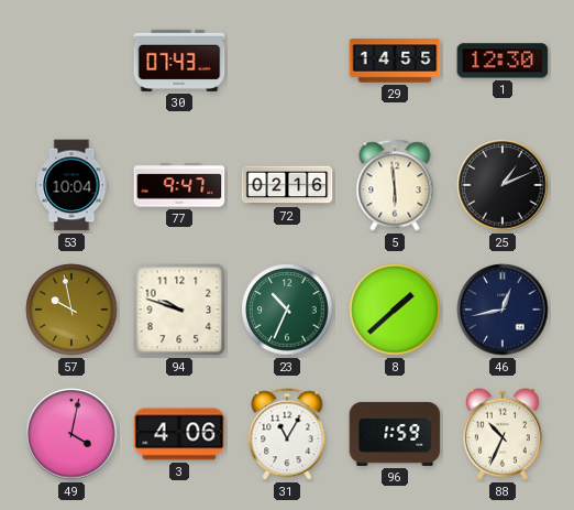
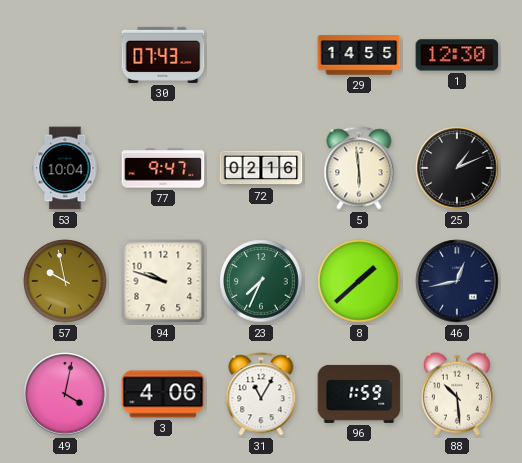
23: 10:34 -> 7:34
88: 10:34 -> 10:29
